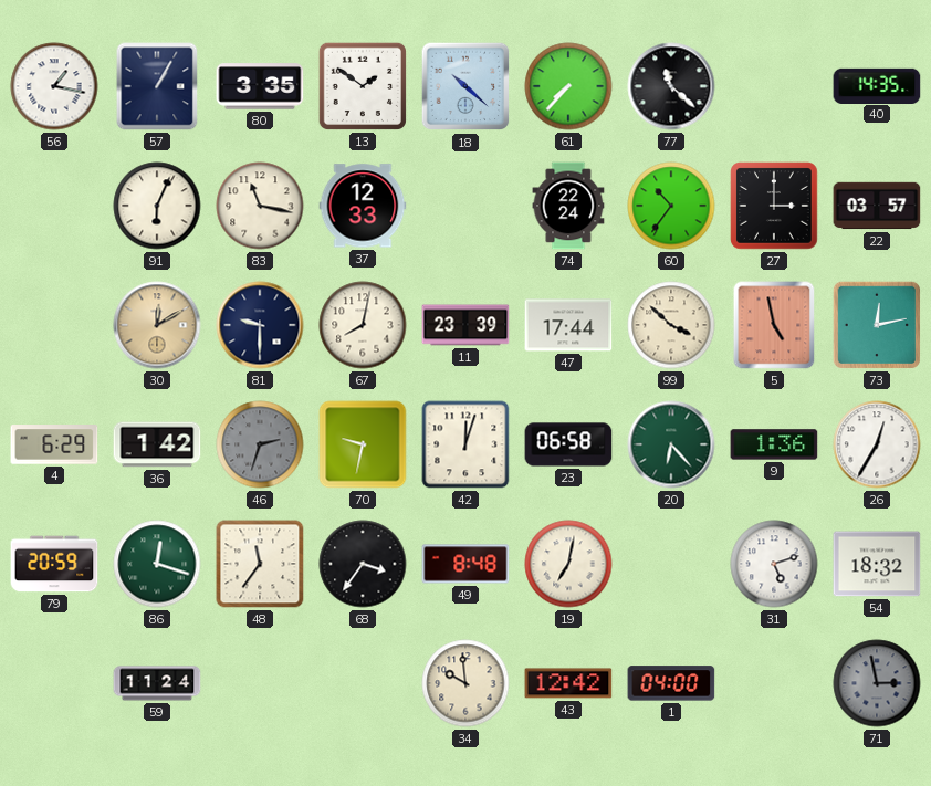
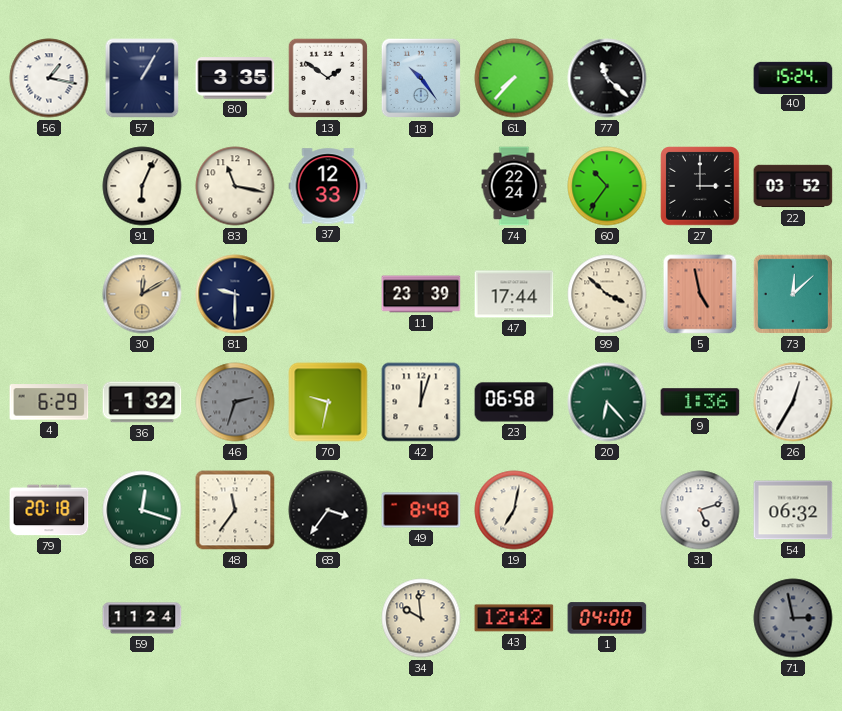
18: 10:22 -> 10:24
40: 14:35 -> 15:24
22: 03:57 -> 03:52
67: 8:02 -> none
73: 12:13 -> 12:08
36: 1:42 -> 1:32
79: 20:59 -> 20:18
54: 18:32 -> 06:32
